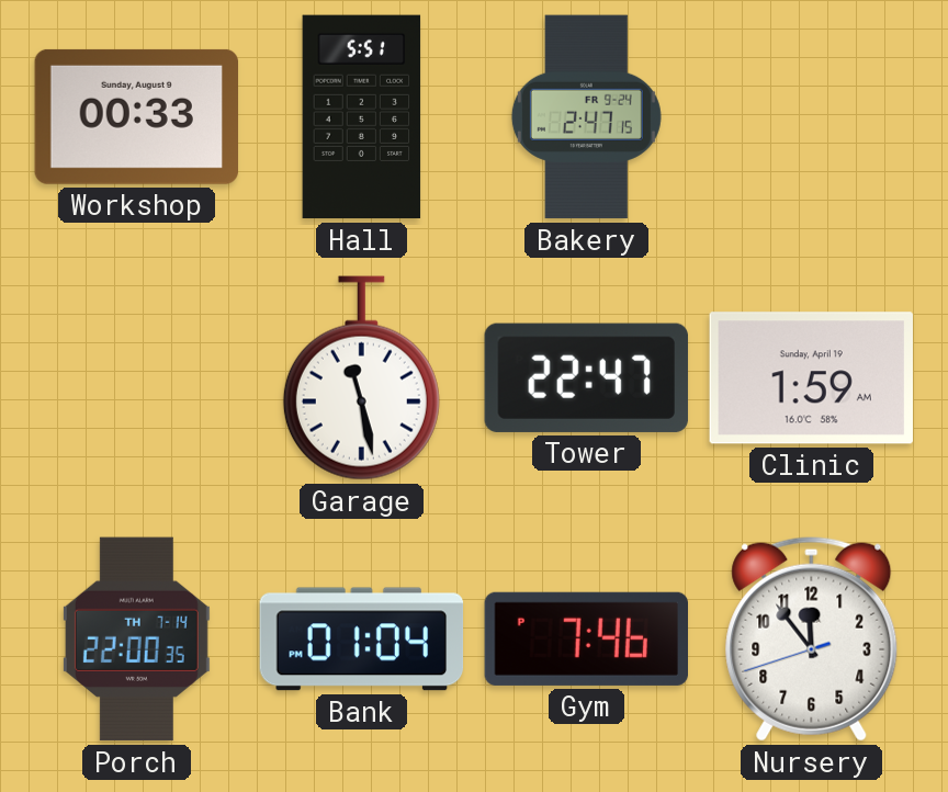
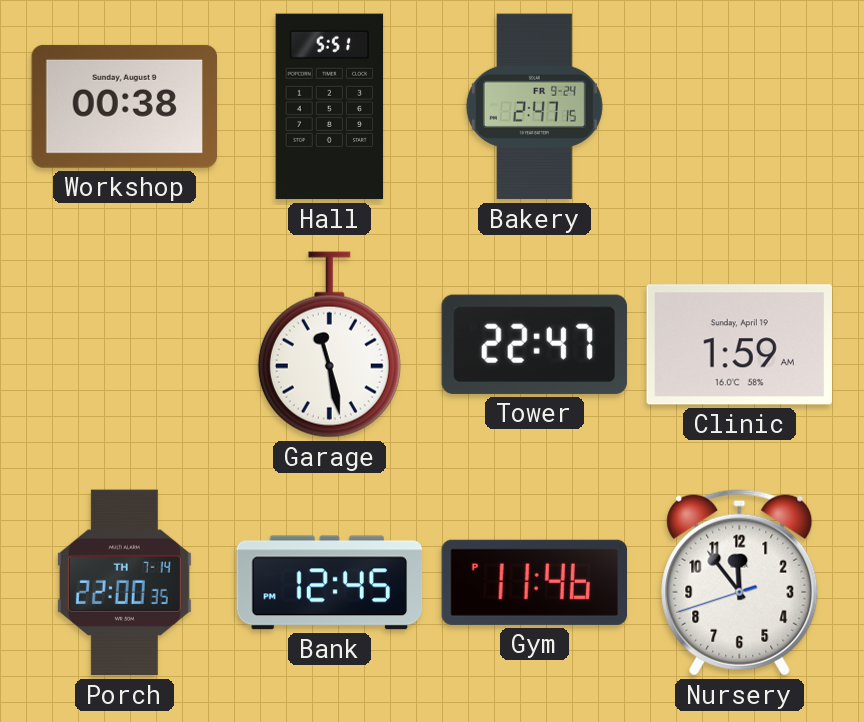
Workshop: 00:33 -> 00:38
Bank: 01:04 -> 12:45
Gym: 7:46 -> 11:46
